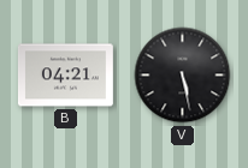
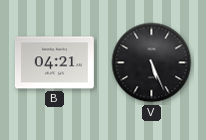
V: 5:28 -> 5:26
